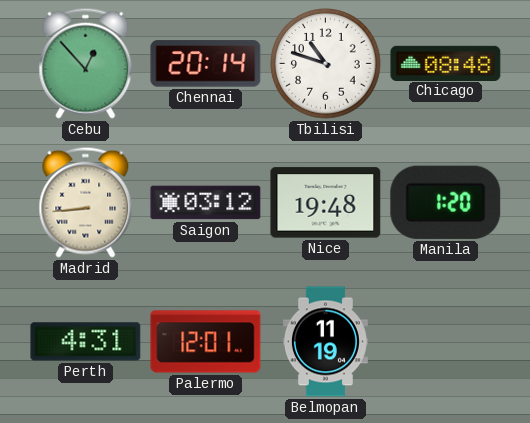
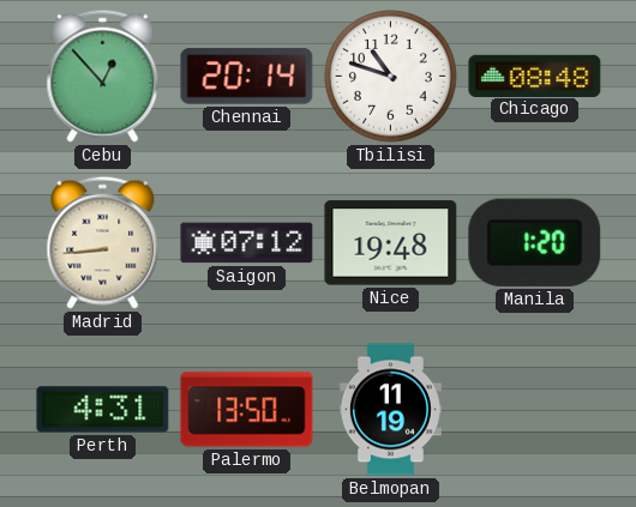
Saigon: 03:12 -> 07:12
Palermo: 12:01 -> 13:50
